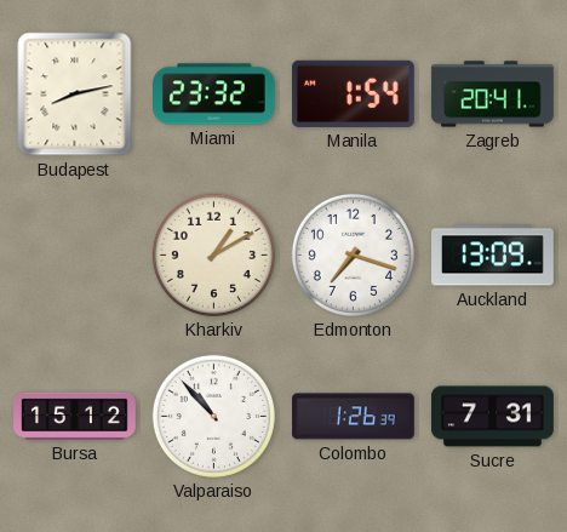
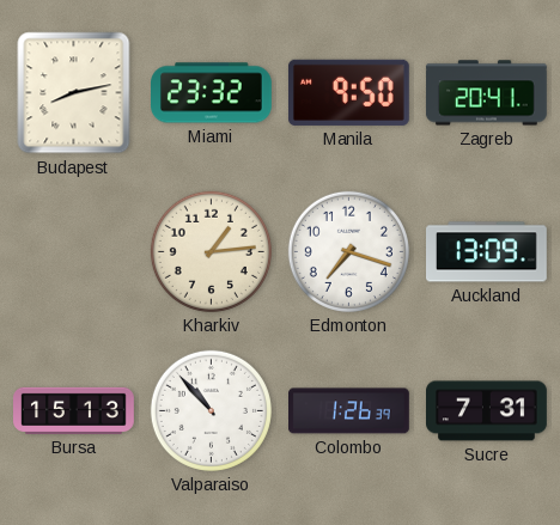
Manila: 1:54 -> 9:50
Kharkiv: 1:10 -> 1:14
Bursa: 15:12 -> 15:13
